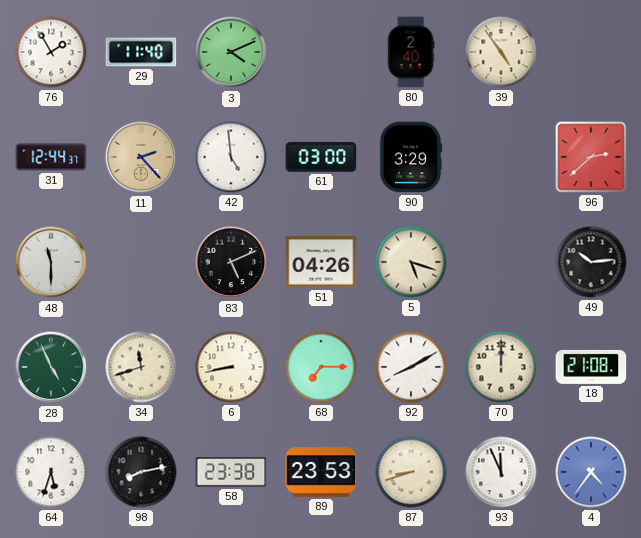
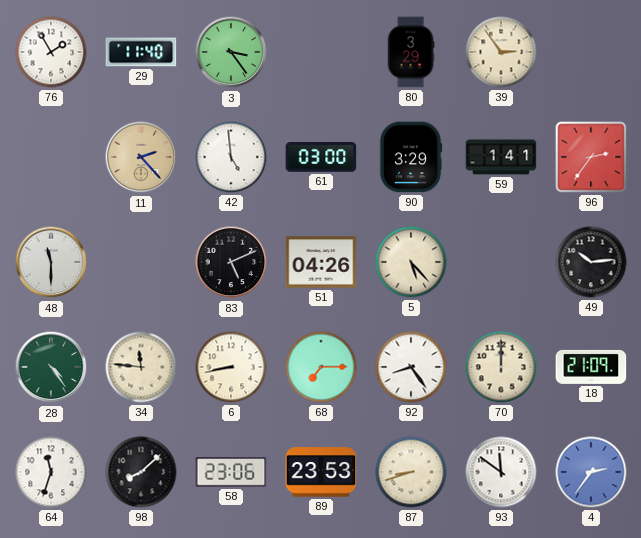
3: 4:11 -> 3:24
80: 2:40 -> 3:29
39: 4:54 -> 2:54
31: 12:44 -> none
59: none -> 1:41
96: 2:38 -> 2:36
5: 5:18 -> 5:23
28: 4:56 -> 4:24
34: 11:42 -> 11:46
92: 8:10 -> 8:24
18: 21:08 -> 21:09
64: 5:33 -> 11:33
98: 8:13 -> 8:08
58: 23:38 -> 23:06
93: 11:56 -> 11:51
4: 4:36 -> 2:36
